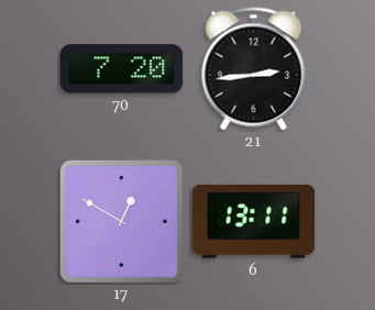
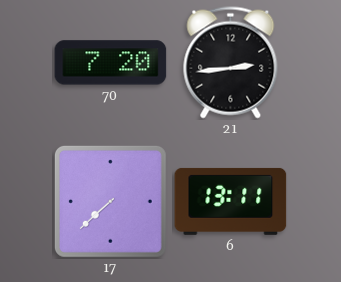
17: 12:50 -> 7:38
